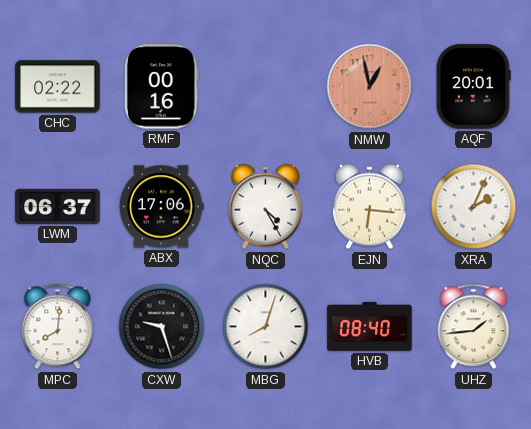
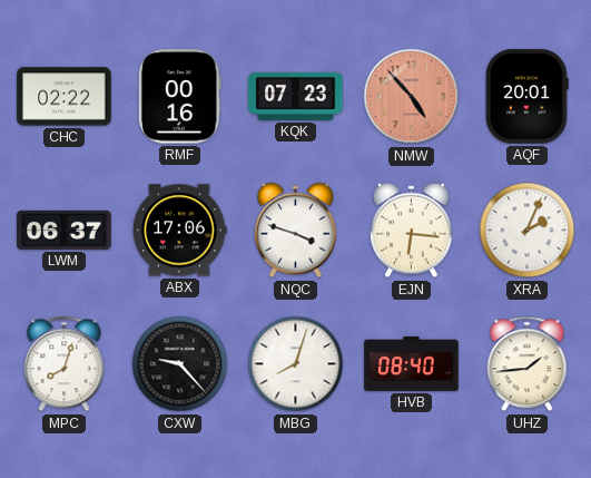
KQK: none -> 07:23
NMW: 12:58 -> 4:53
NQC: 4:25 -> 3:48
MPC: 8:01 -> 8:03
CXW: 9:27 -> 9:23
